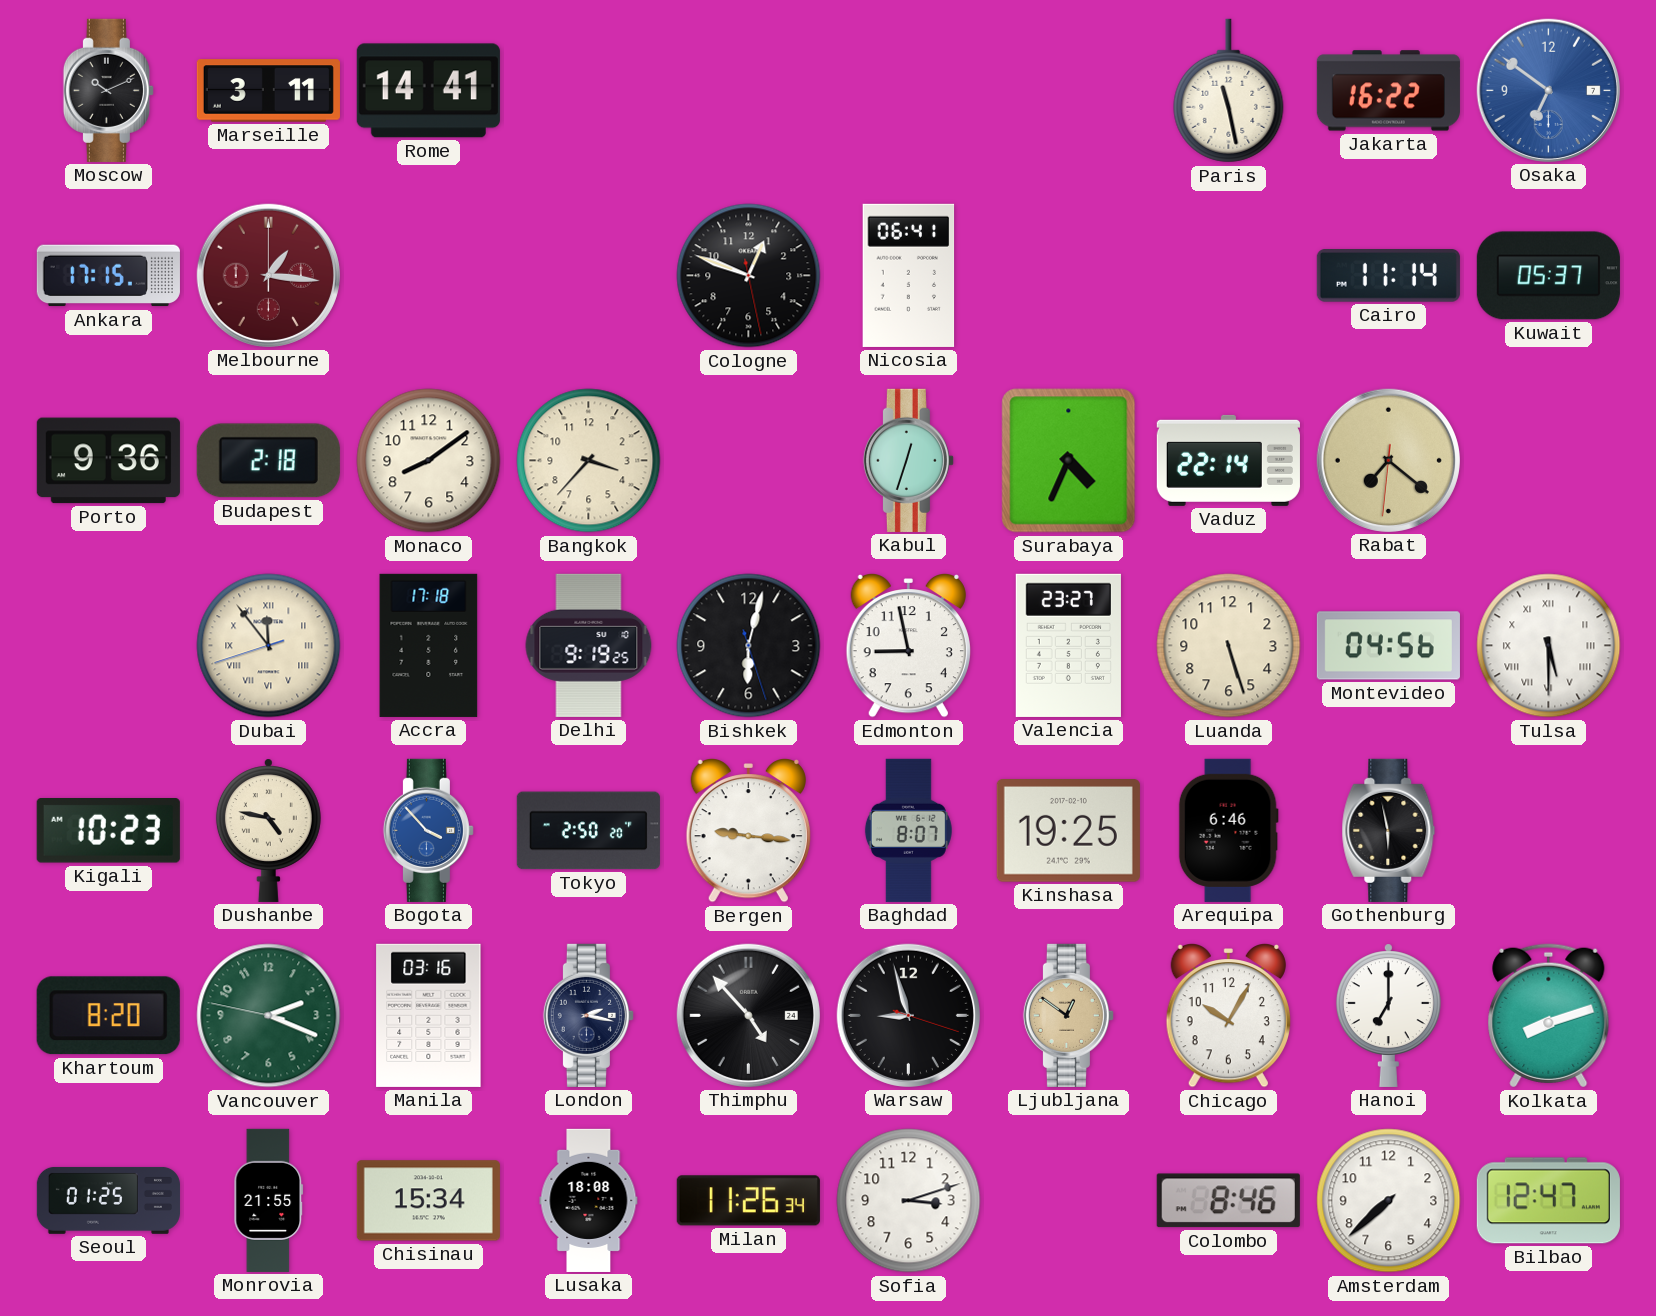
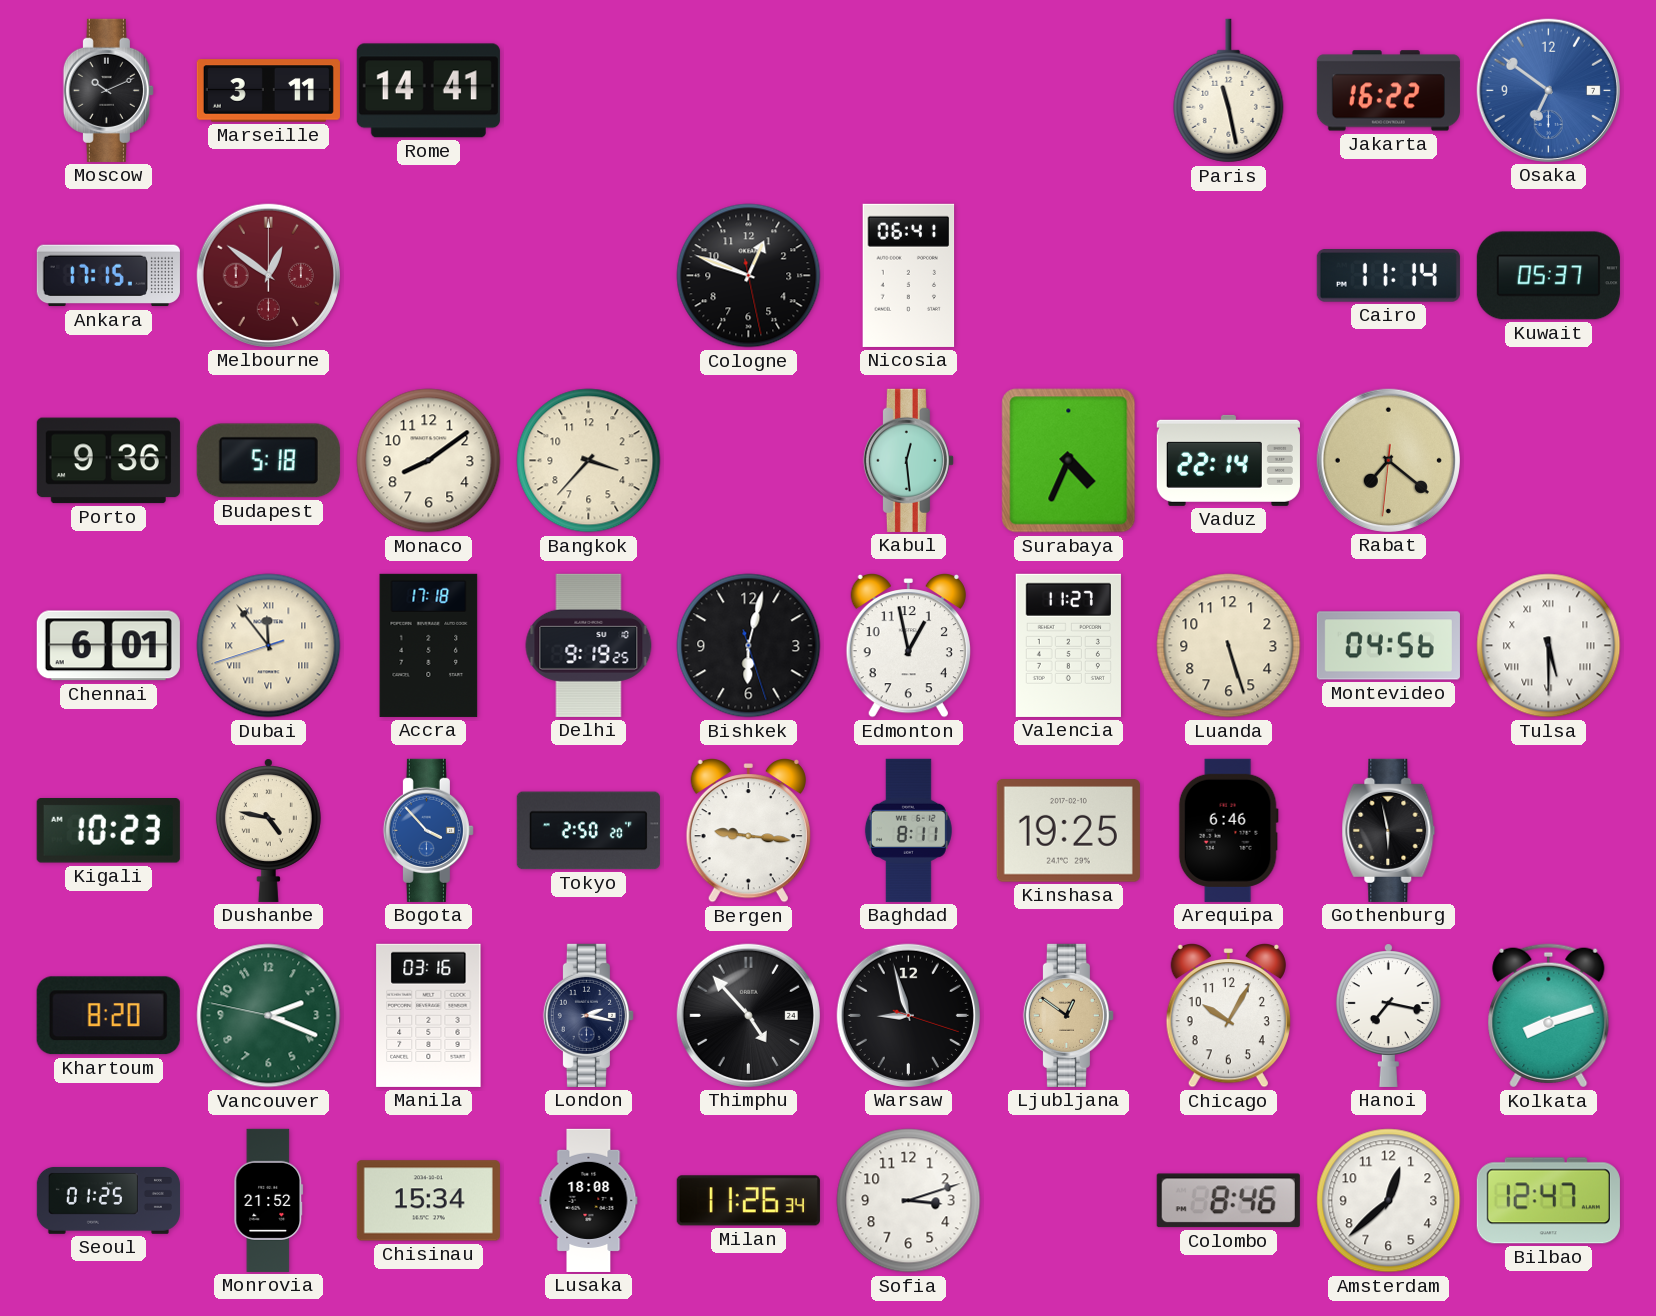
Melbourne: 1:16 -> 12:51
Budapest: 2:18 -> 5:18
Kabul: 12:33 -> 12:29
Chennai: none -> 6:01
Edmonton: 8:58 -> 12:58
Valencia: 23:27 -> 11:27
Baghdad: 8:07 -> 8:11
Hanoi: 7:00 -> 7:17
Monrovia: 21:55 -> 21:52
Amsterdam: 7:38 -> 12:38
